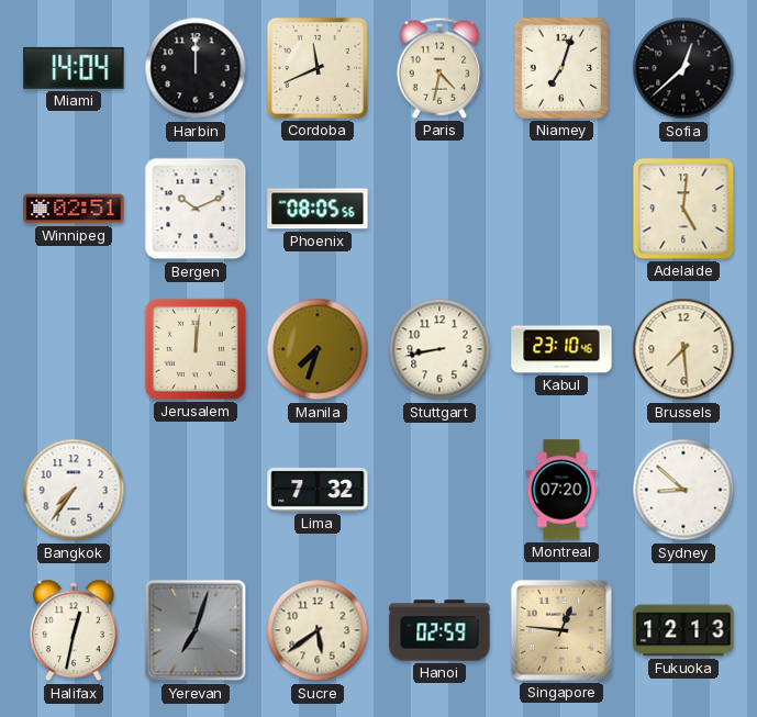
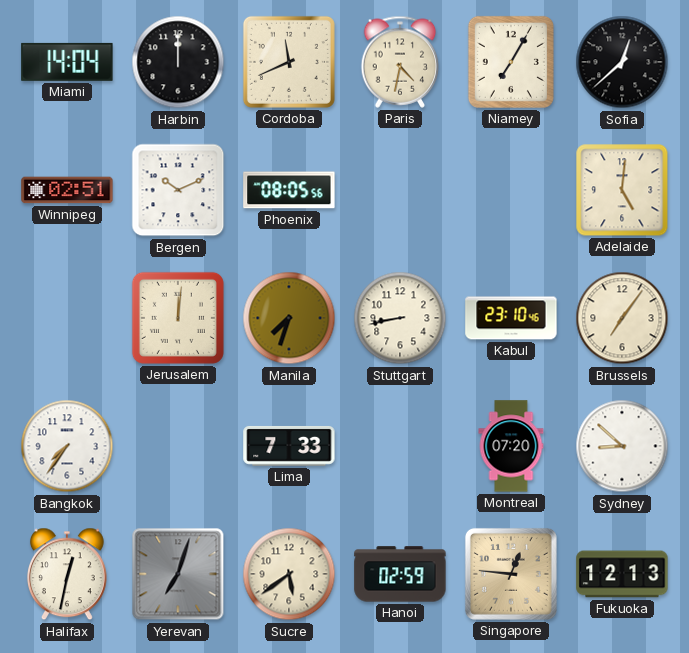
Niamey: 7:03 -> 7:05
Brussels: 7:29 -> 7:06
Lima: 7:32 -> 7:33
